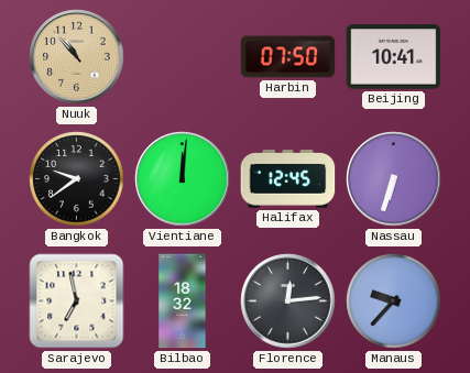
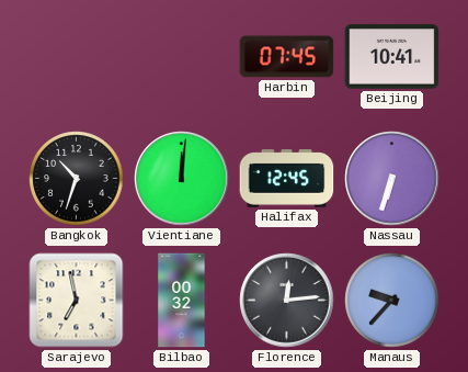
Nuuk: 10:53 -> none
Harbin: 07:50 -> 07:45
Bangkok: 9:39 -> 10:33
Bilbao: 18:32 -> 00:32
